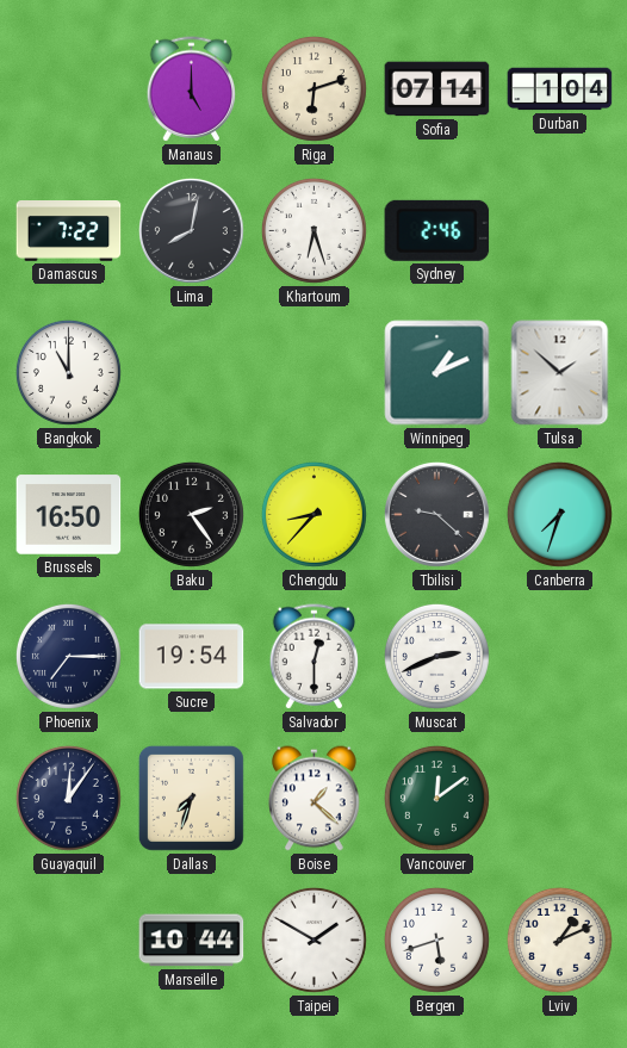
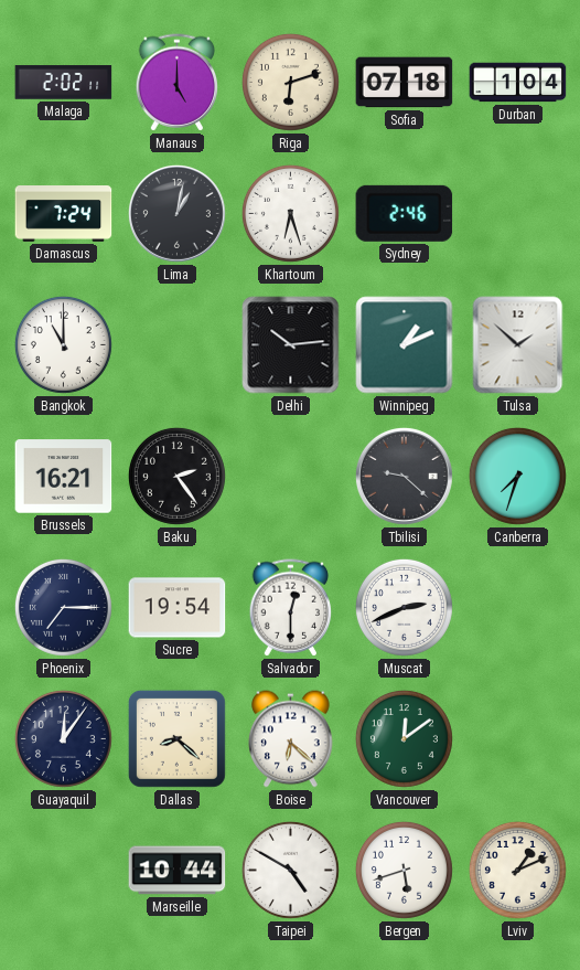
Malaga: none -> 2:02
Sofia: 07:14 -> 07:18
Damascus: 7:22 -> 7:24
Lima: 8:02 -> 1:02
Delhi: none -> 10:14
Brussels: 16:50 -> 16:21
Chengdu: 8:37 -> none
Dallas: 7:33 -> 8:22
Boise: 1:22 -> 6:22
Taipei: 1:50 -> 4:50
